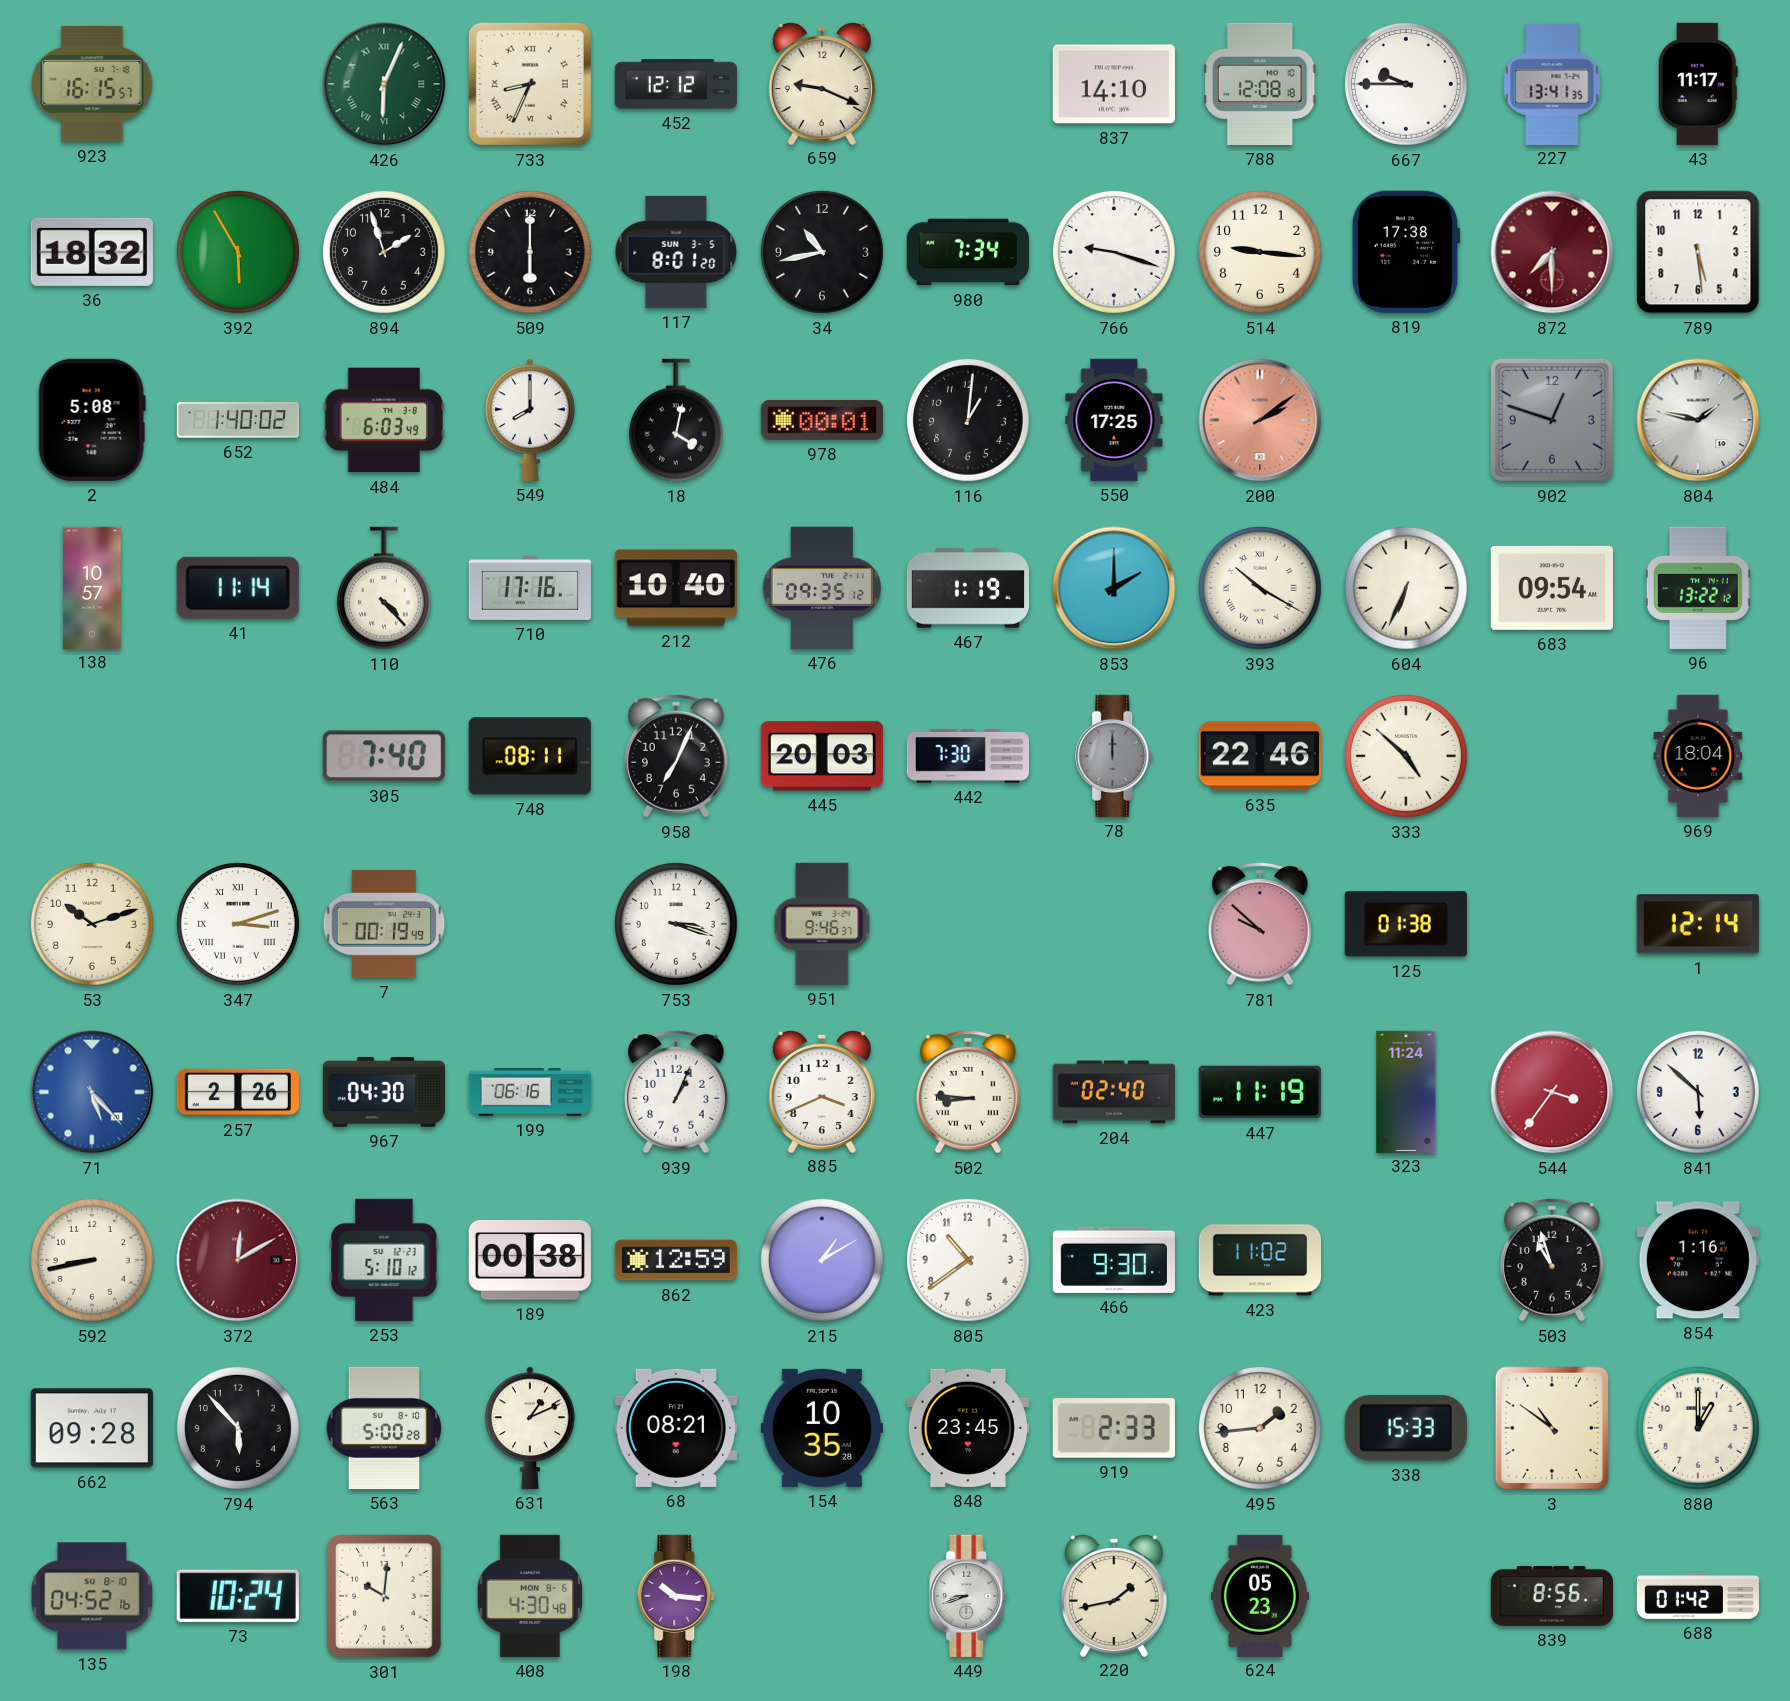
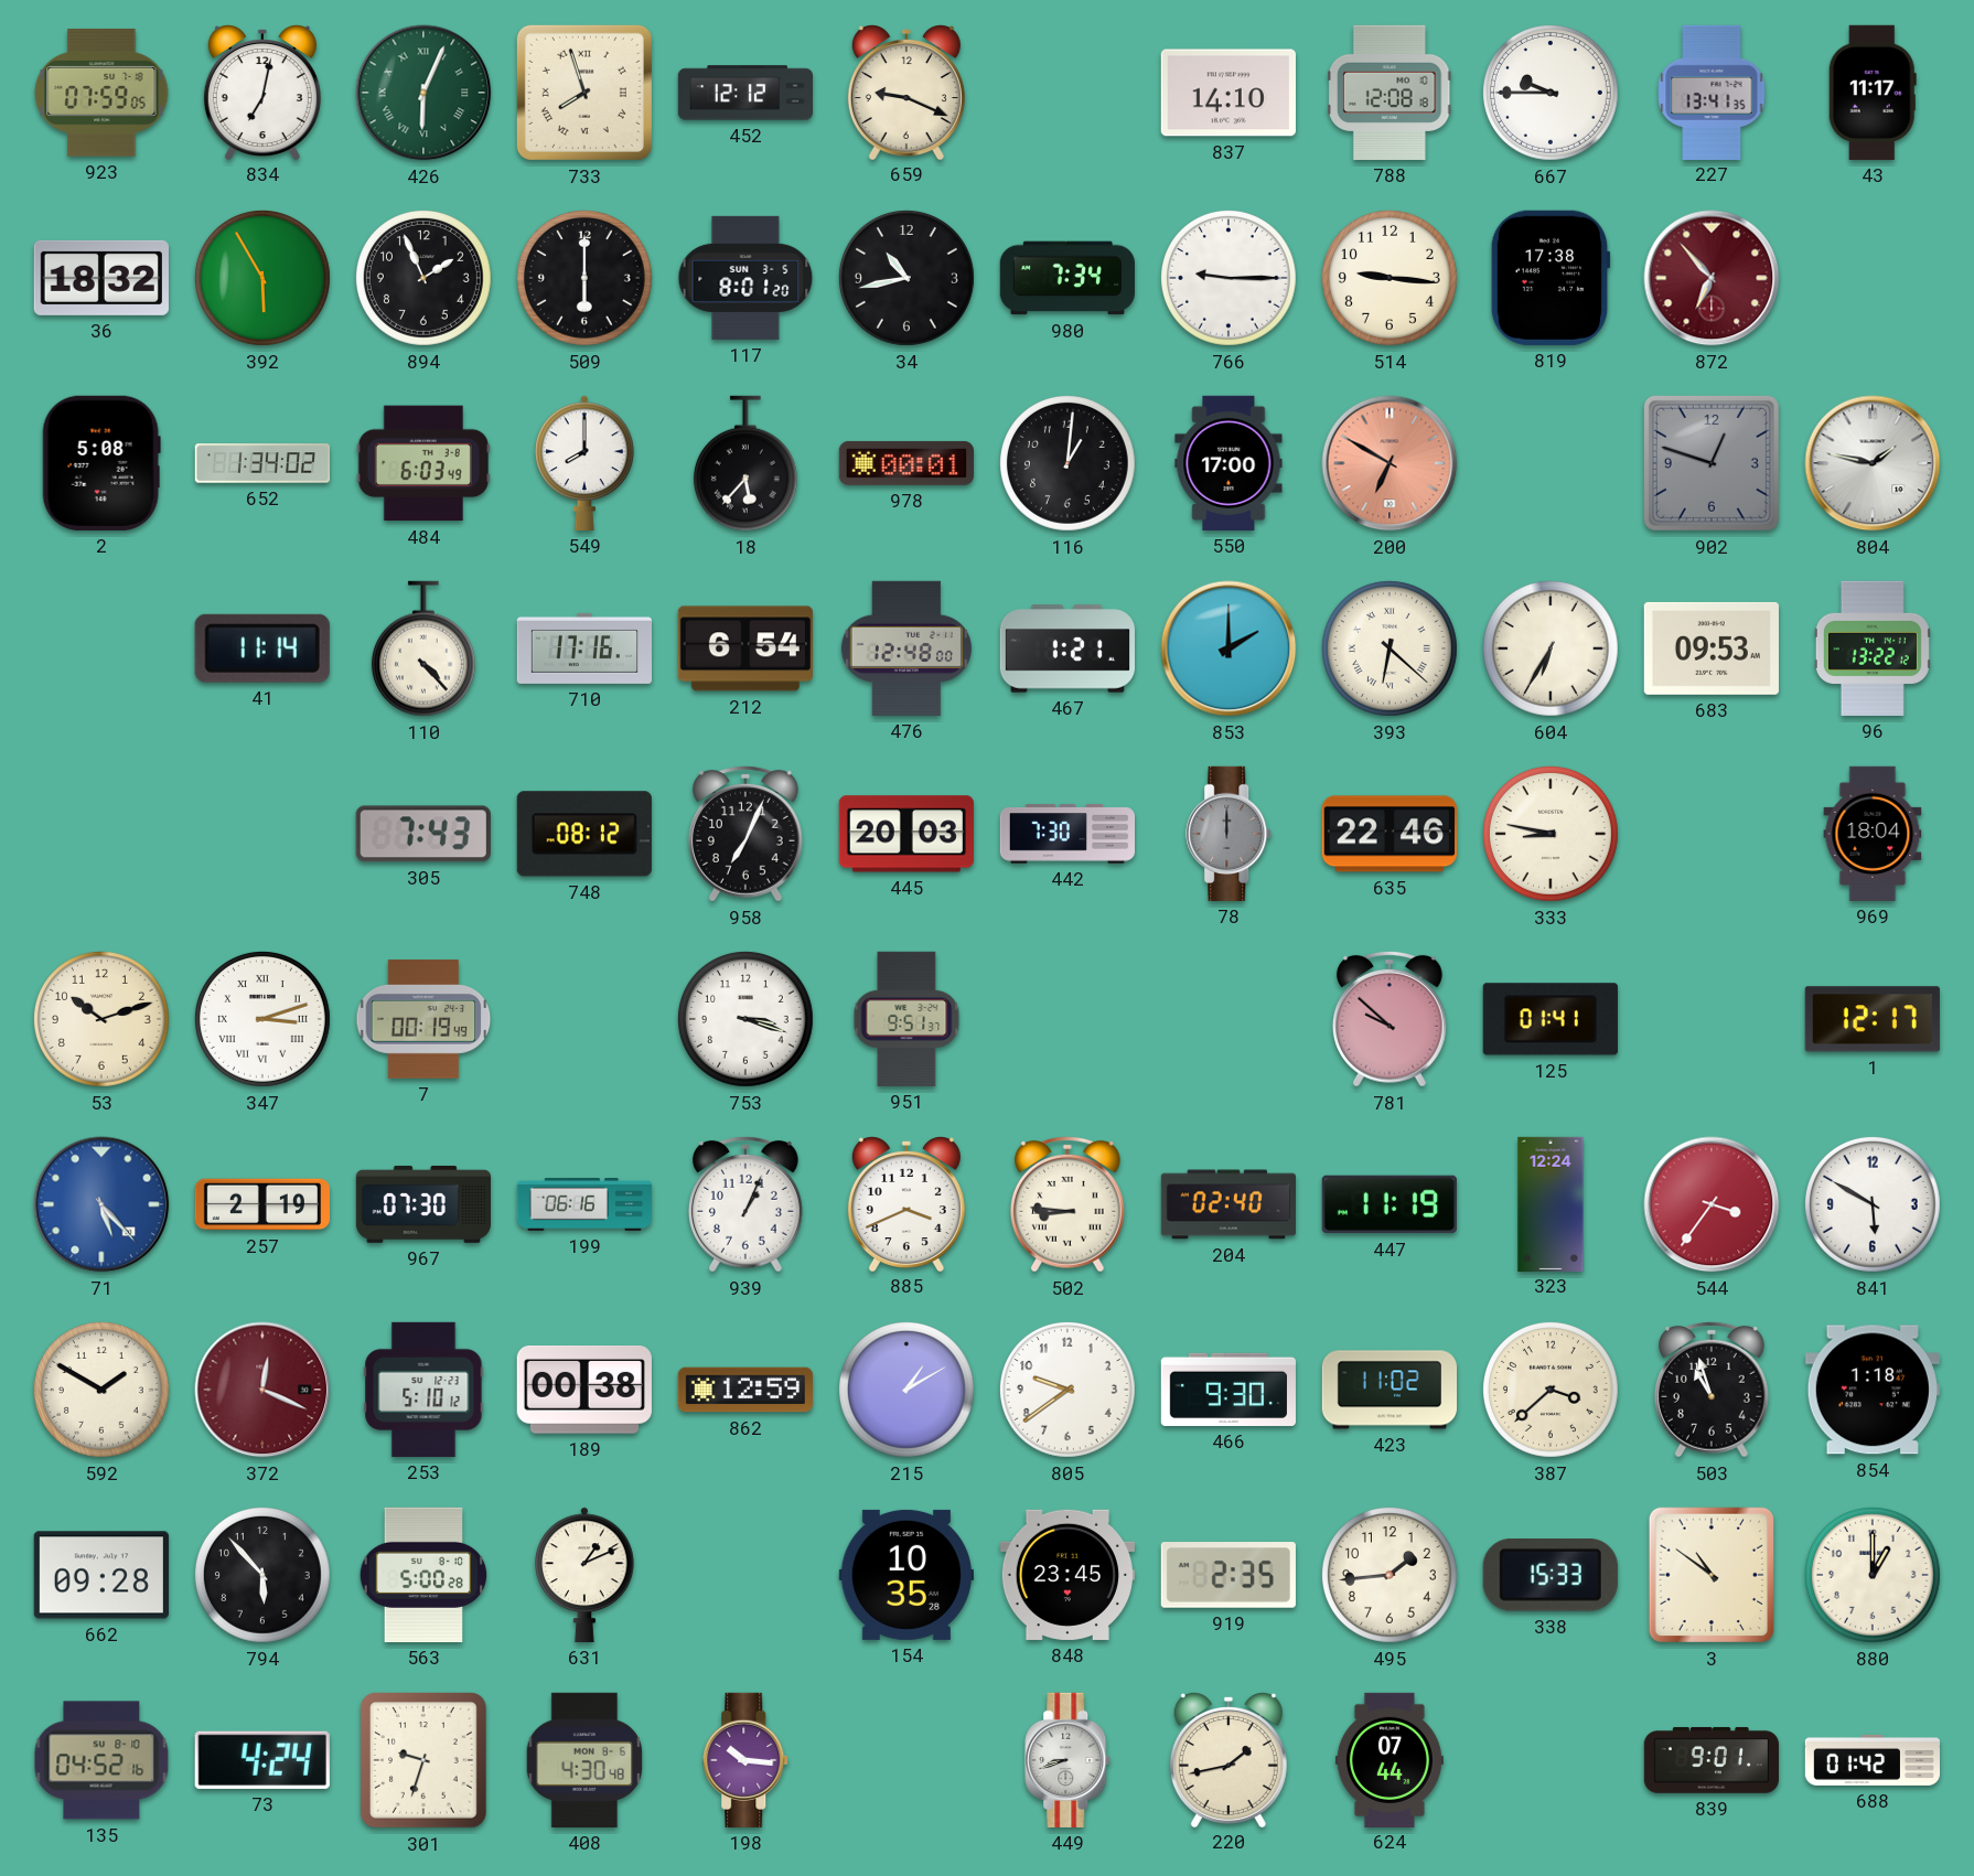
923: 16:15 -> 07:59
834: none -> 7:02
733: 8:34 -> 7:57
894: 1:57 -> 1:56
766: 9:18 -> 9:15
872: 7:30 -> 6:53
789: 5:29 -> none
652: 1:40 -> 1:34
18: 4:02 -> 5:37
550: 17:25 -> 17:00
200: 2:09 -> 6:50
138: 10:57 -> none
212: 10:40 -> 6:54
476: 09:35 -> 12:48
467: 1:19 -> 1:21
393: 10:20 -> 6:22
604: 6:34 -> 6:35
683: 09:54 -> 09:53
305: 7:40 -> 7:43
748: 08:11 -> 08:12
333: 4:52 -> 8:47
951: 9:46 -> 9:51
125: 01:38 -> 01:41
1: 12:14 -> 12:17
257: 2:26 -> 2:19
967: 04:30 -> 07:30
323: 11:24 -> 12:24
841: 5:52 -> 5:50
592: 8:43 -> 1:50
372: 12:10 -> 12:19
805: 10:39 -> 9:39
387: none -> 3:38
854: 1:16 -> 1:18
68: 08:21 -> none
919: 2:33 -> 2:35
73: 10:24 -> 4:24
301: 10:01 -> 9:33
624: 05:23 -> 07:44
839: 8:56 -> 9:01
